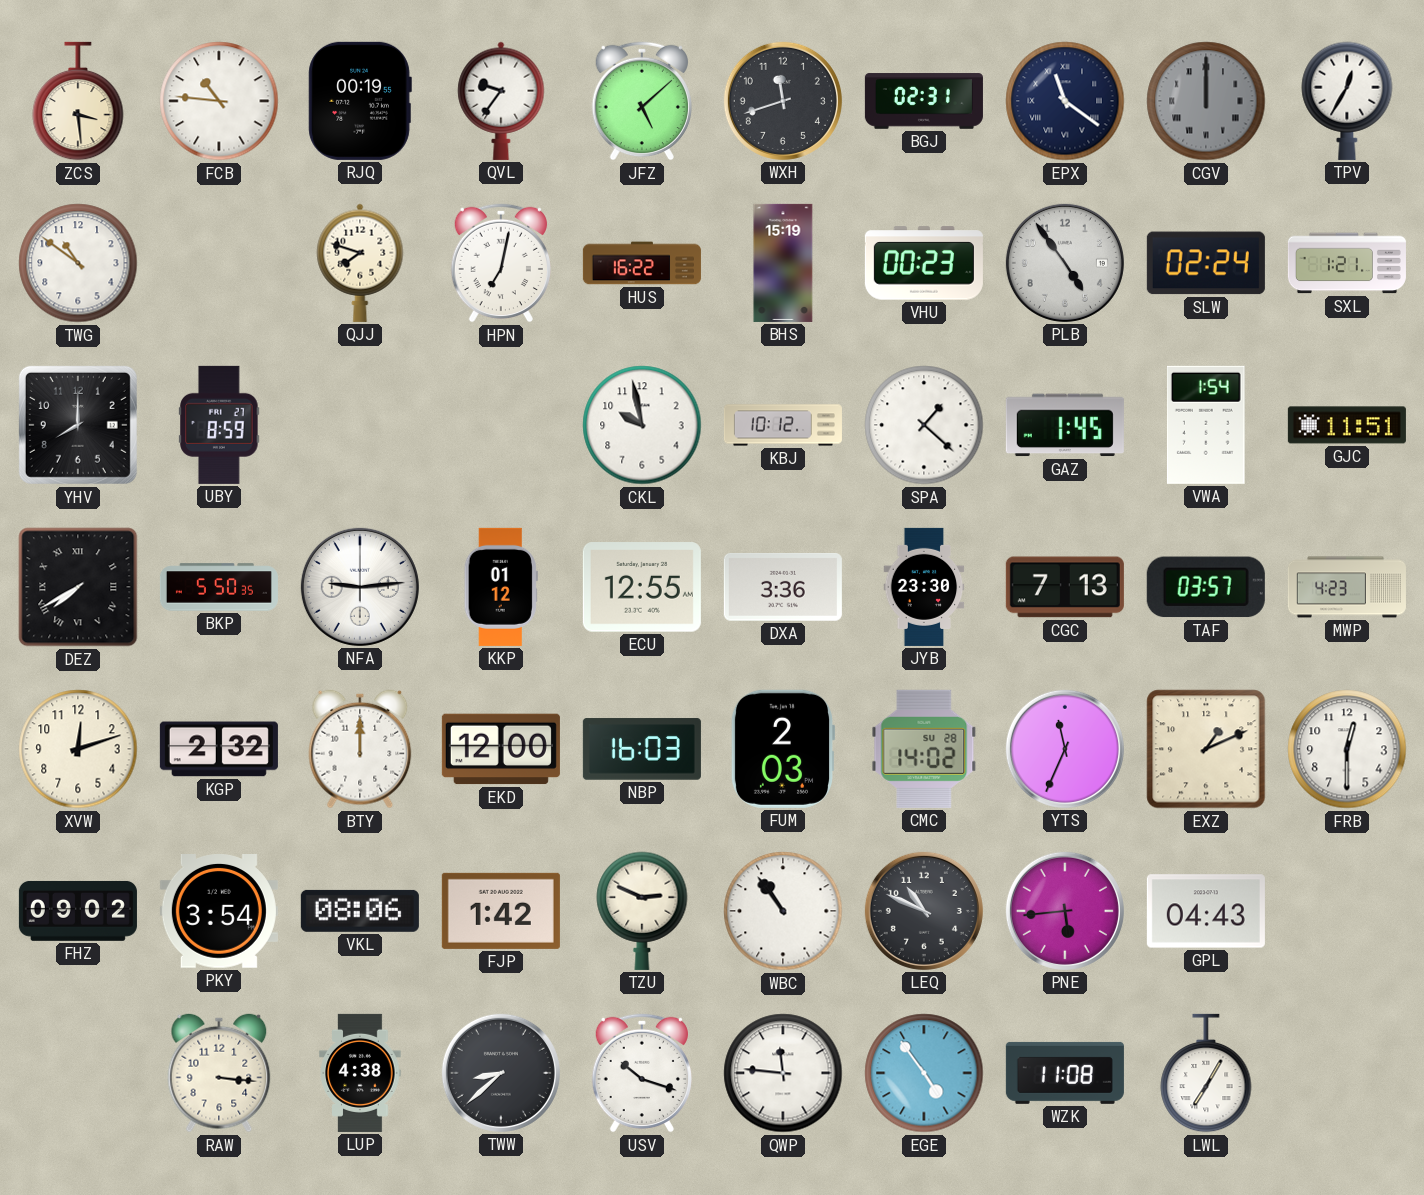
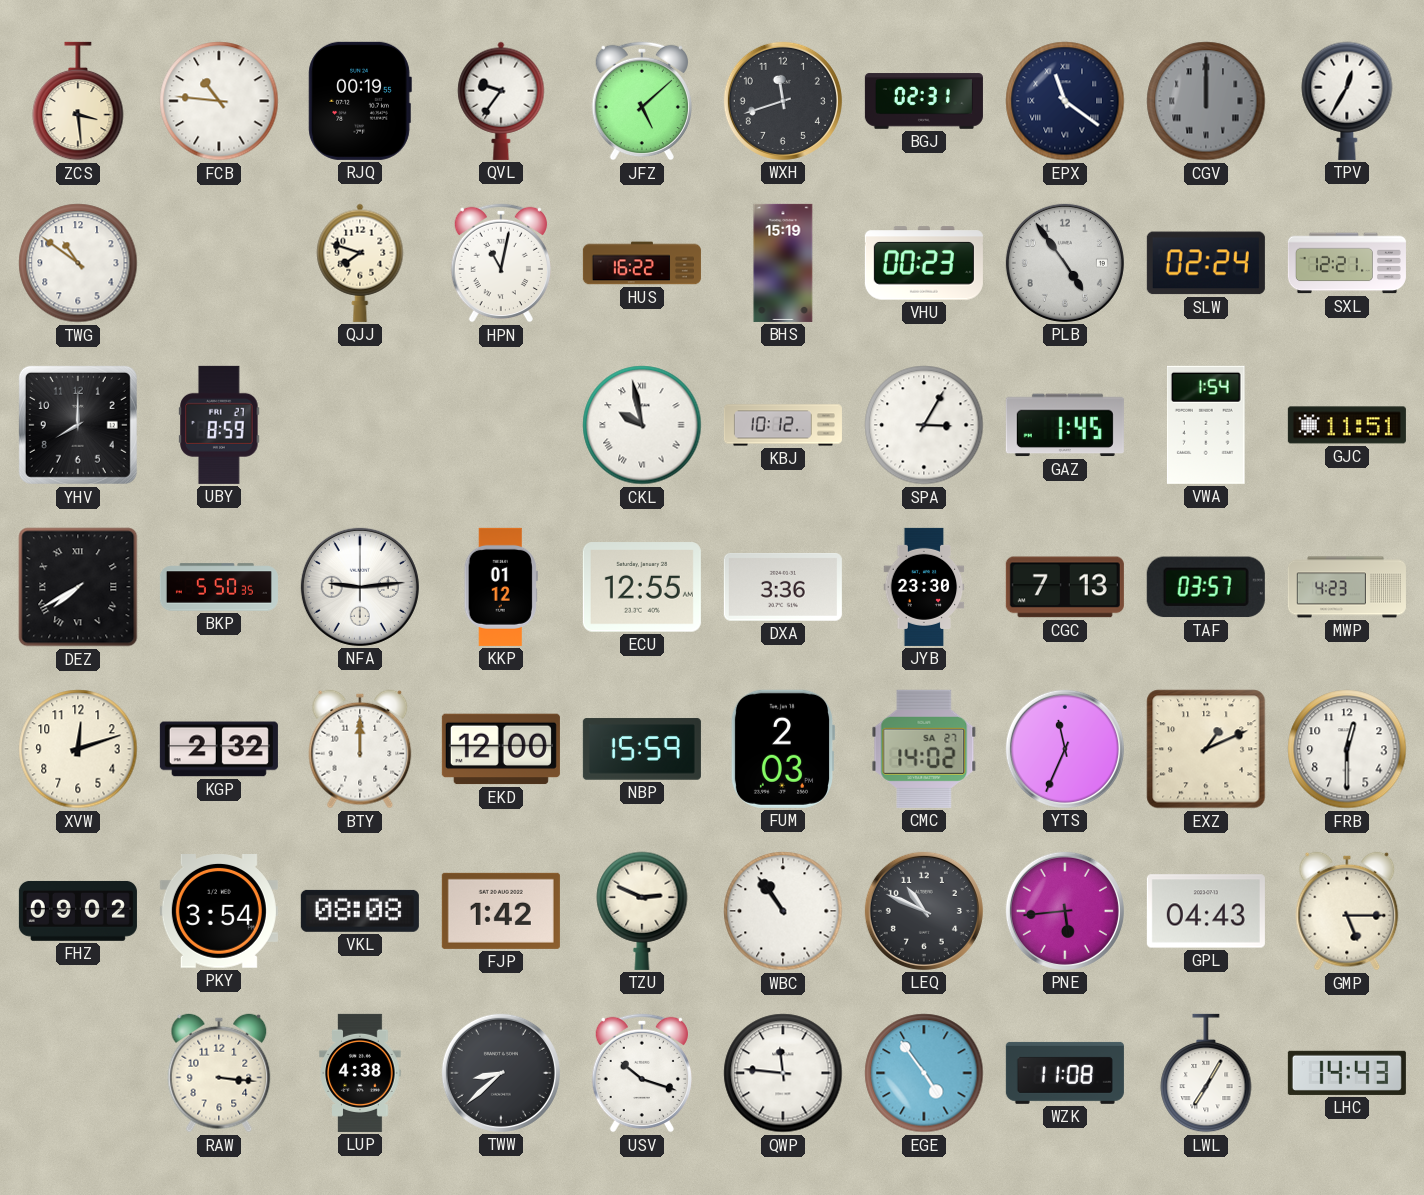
HPN: 7:02 -> 11:02
SXL: 1:21 -> 12:21
CKL numerals: Arabic -> Roman
SPA: 1:22 -> 3:05
NBP: 16:03 -> 15:59
CMC date: SU 28 -> SA 27
VKL: 08:06 -> 08:08
GMP: none -> 5:15
LHC: none -> 14:43
